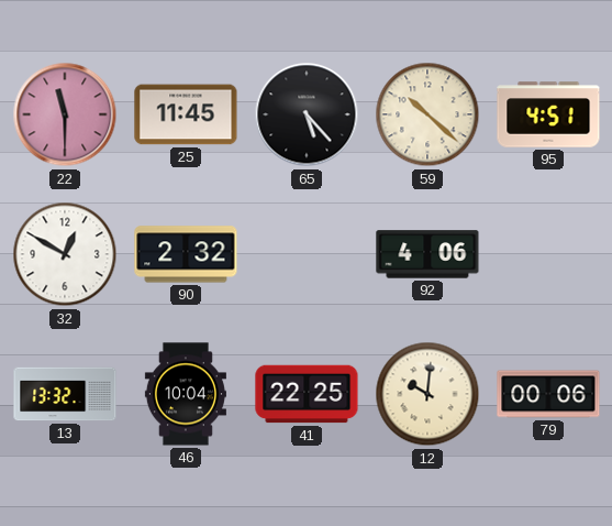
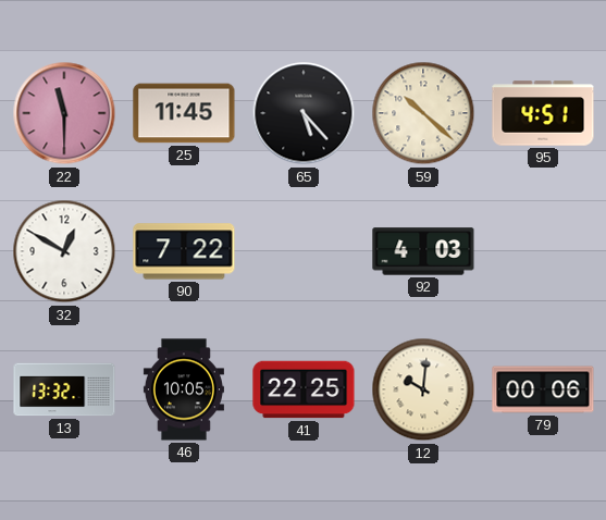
90: 2:32 -> 7:22
92: 4:06 -> 4:03
46: 10:04 -> 10:05
